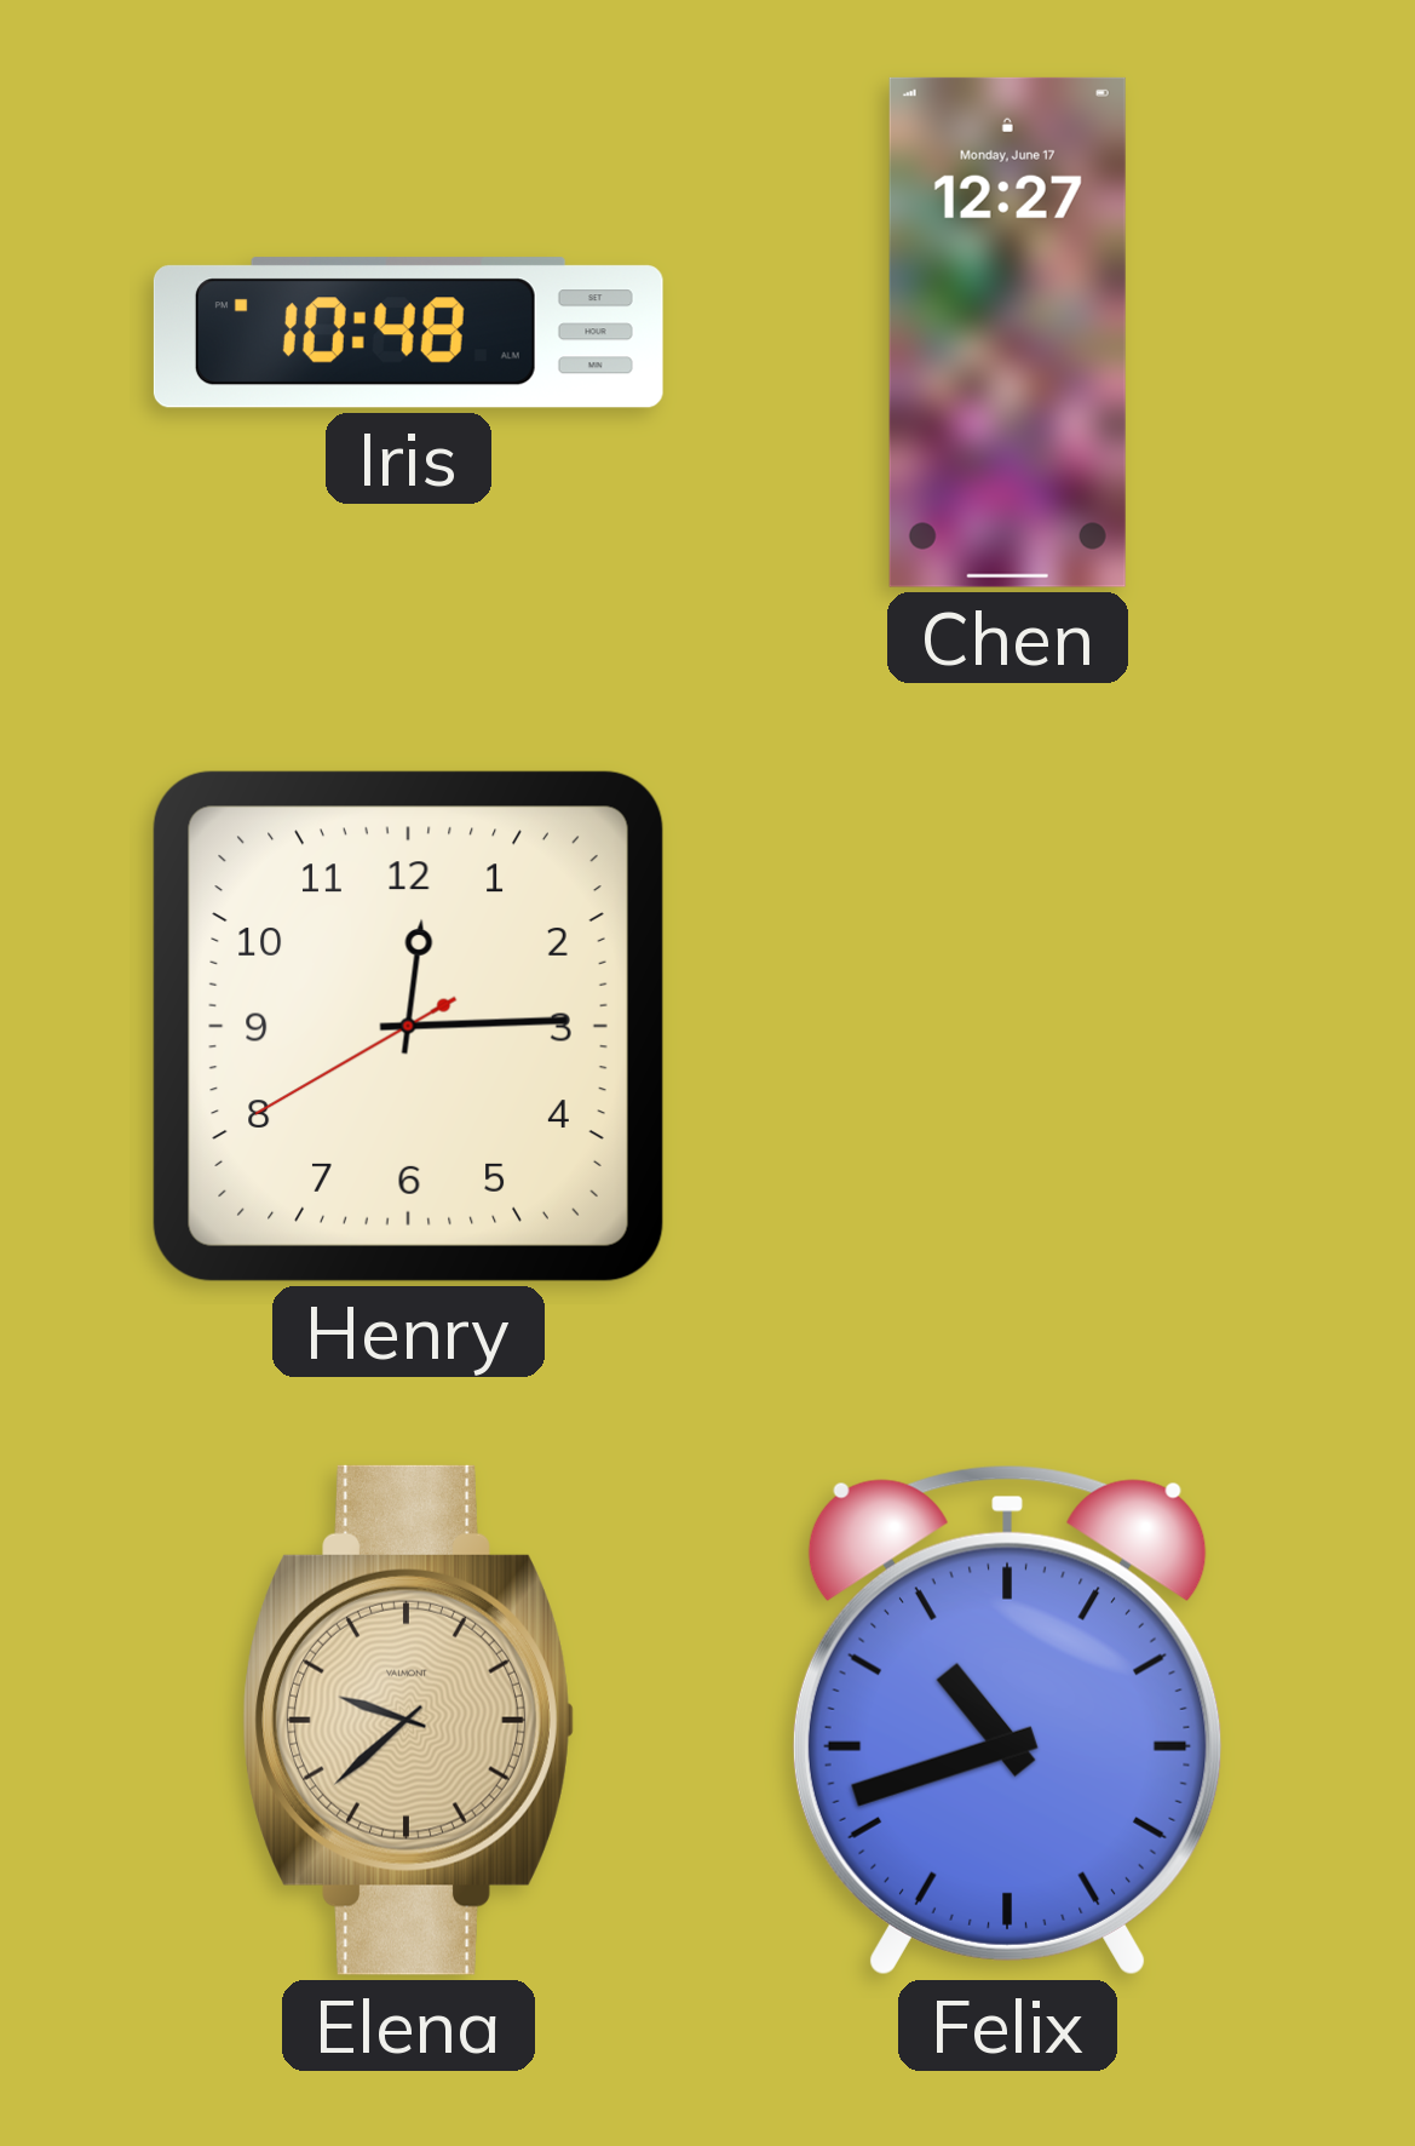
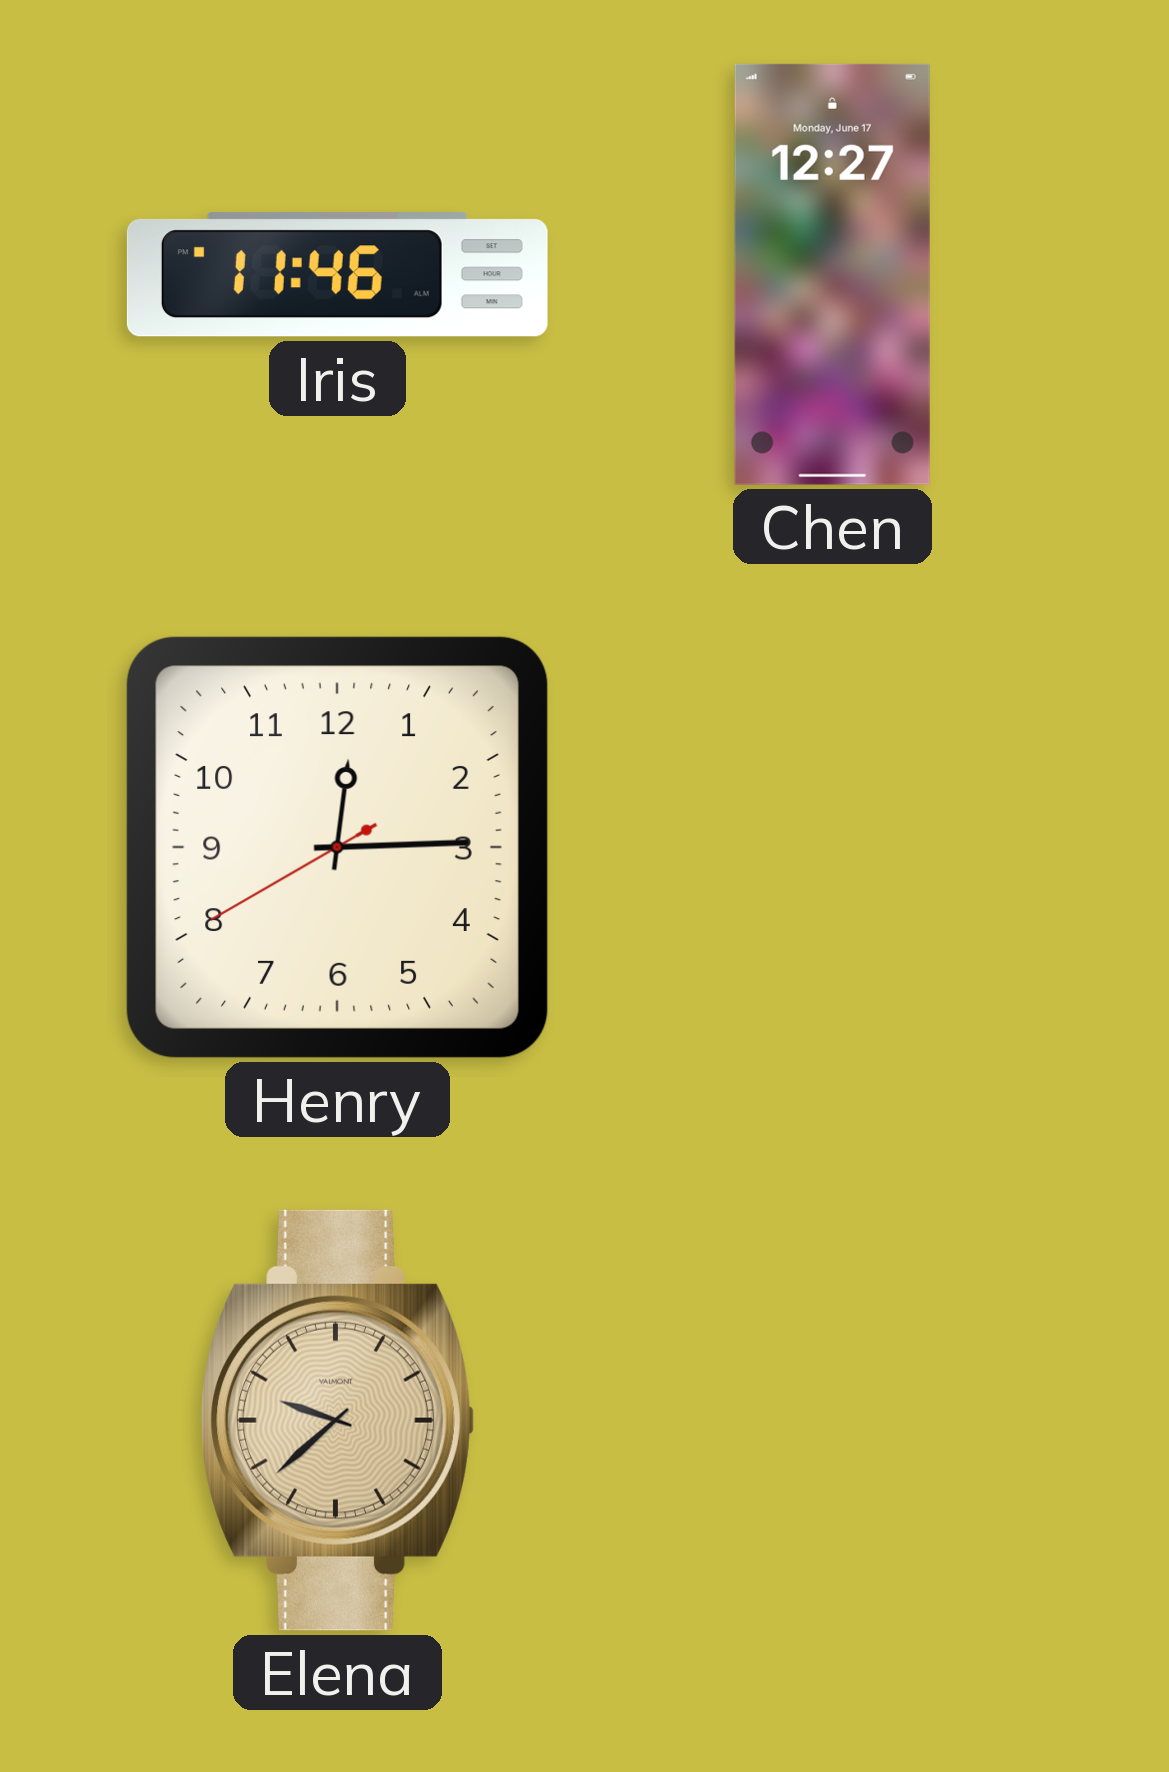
Iris: 10:48 -> 11:46
Felix: 10:42 -> none
